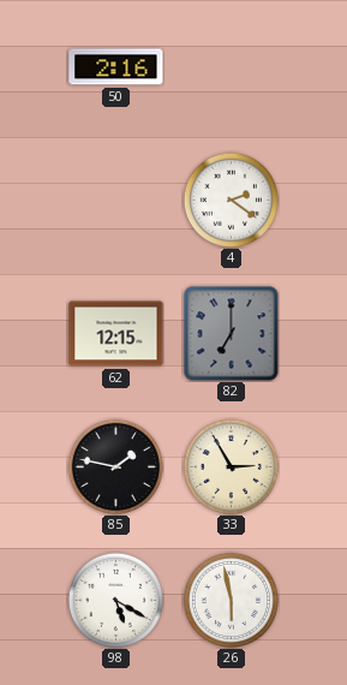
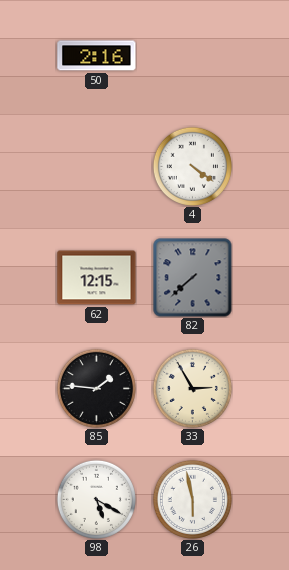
4: 2:21 -> 4:21
82: 7:00 -> 7:38
85: 1:47 -> 1:46
